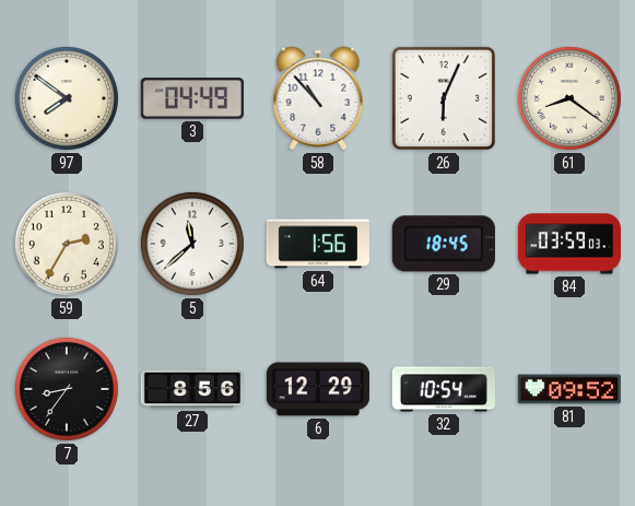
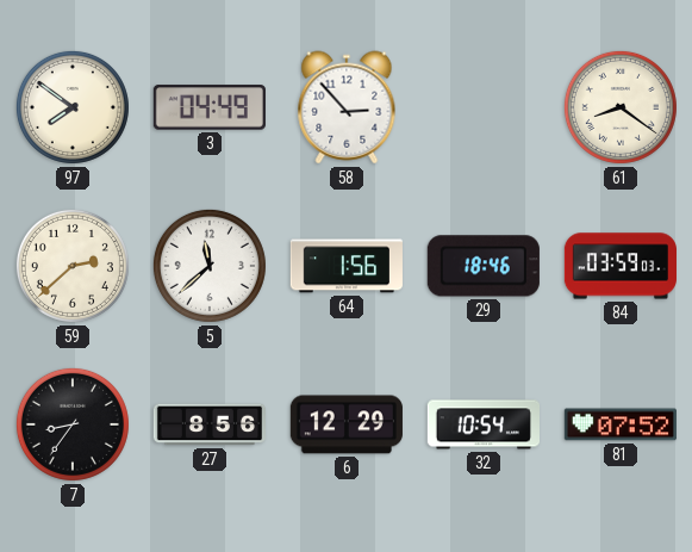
58: 10:53 -> 2:53
26: 6:04 -> none
59: 2:35 -> 2:38
29: 18:45 -> 18:46
81: 09:52 -> 07:52
